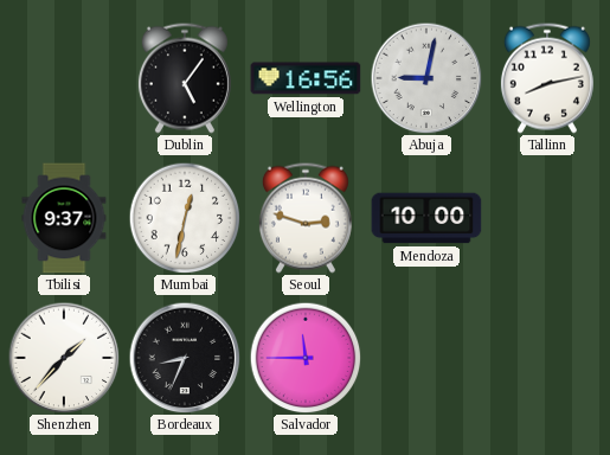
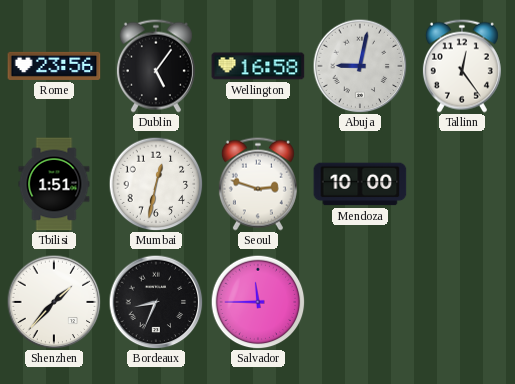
Rome: none -> 23:56
Wellington: 16:56 -> 16:58
Tallinn: 8:13 -> 12:24
Tbilisi: 9:37 -> 1:51
